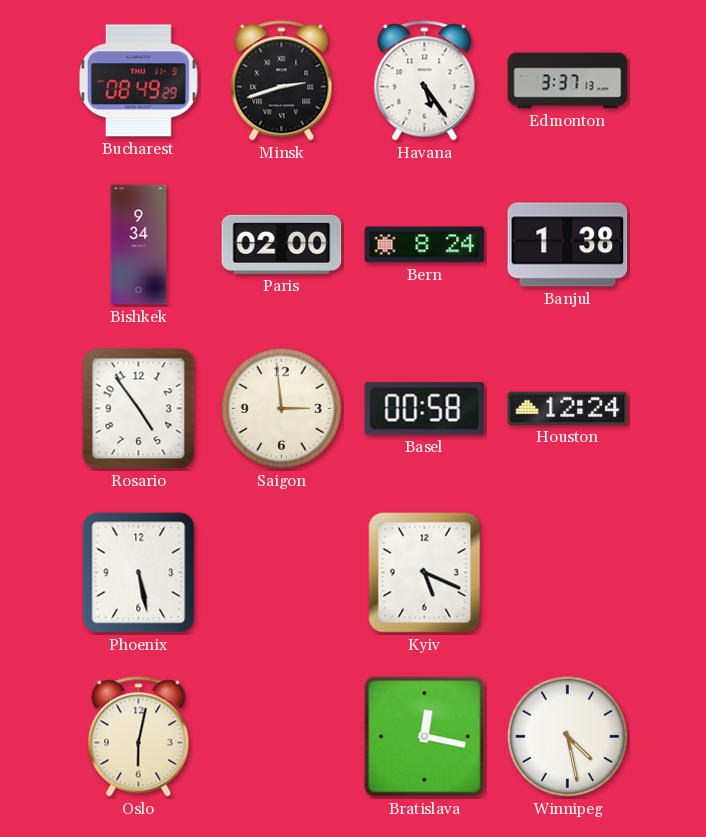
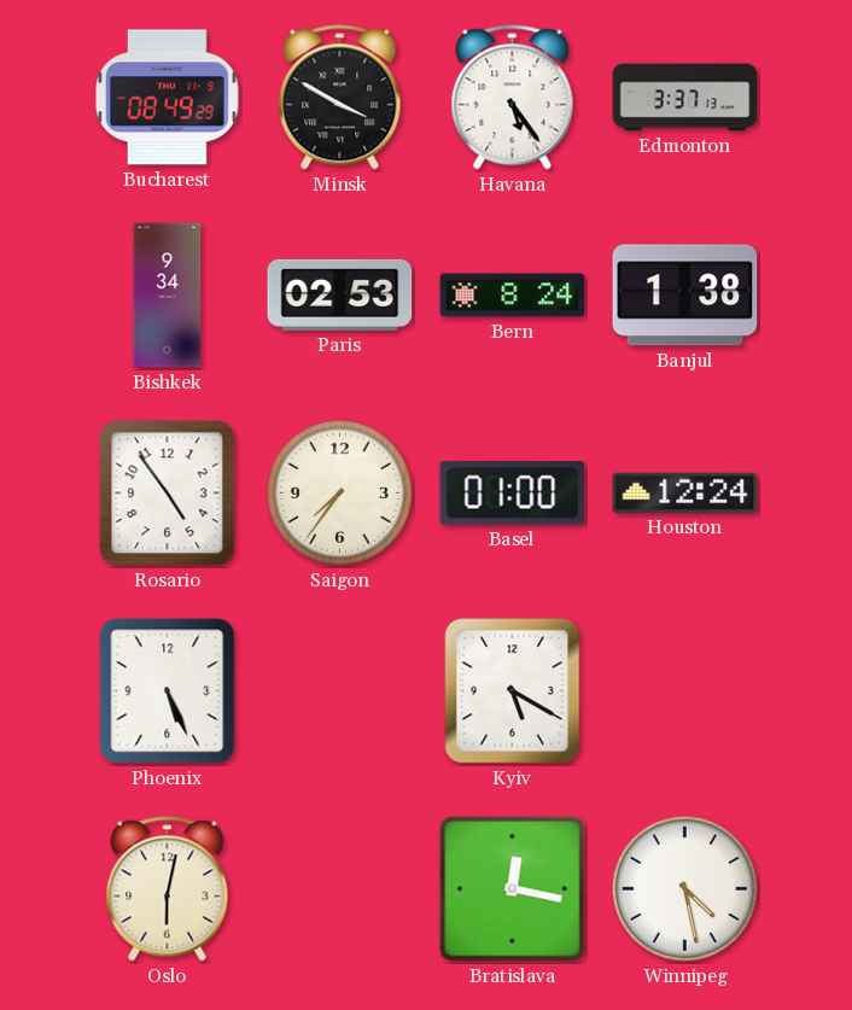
Minsk: 2:42 -> 3:50
Paris: 02:00 -> 02:53
Saigon: 2:59 -> 7:36
Basel: 00:58 -> 01:00
Phoenix: 5:28 -> 5:26
Kyiv: 5:19 -> 5:20
